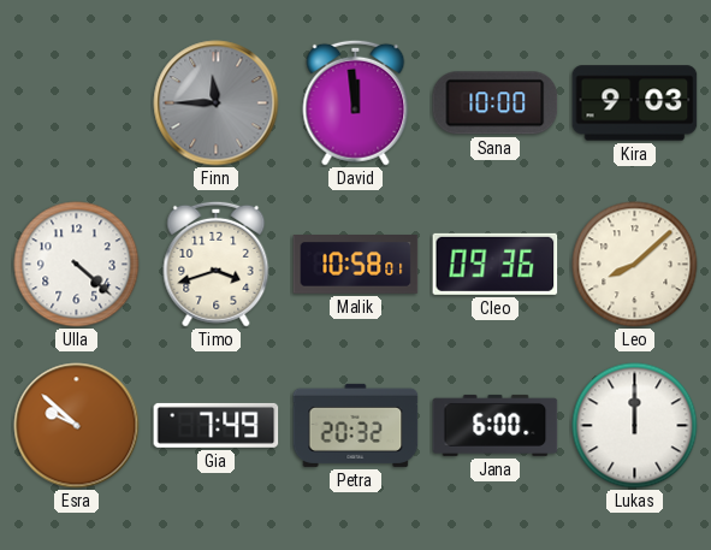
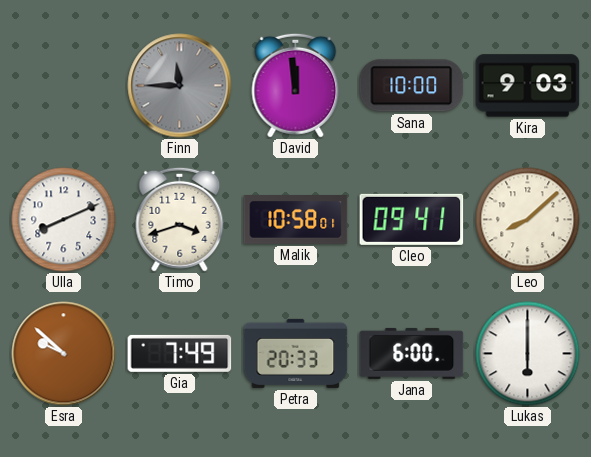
Ulla: 4:22 -> 8:11
Cleo: 09:36 -> 09:41
Petra: 20:32 -> 20:33
Lukas: 12:00 -> 6:00
